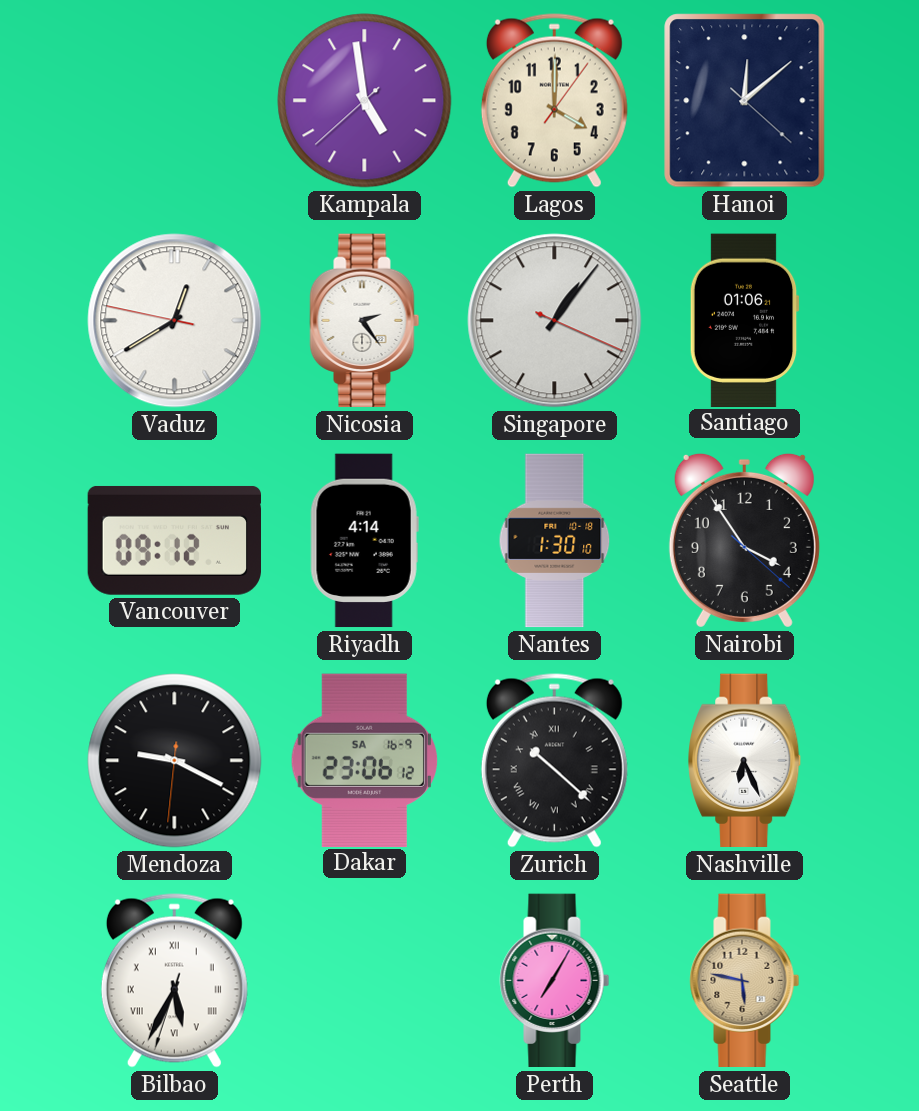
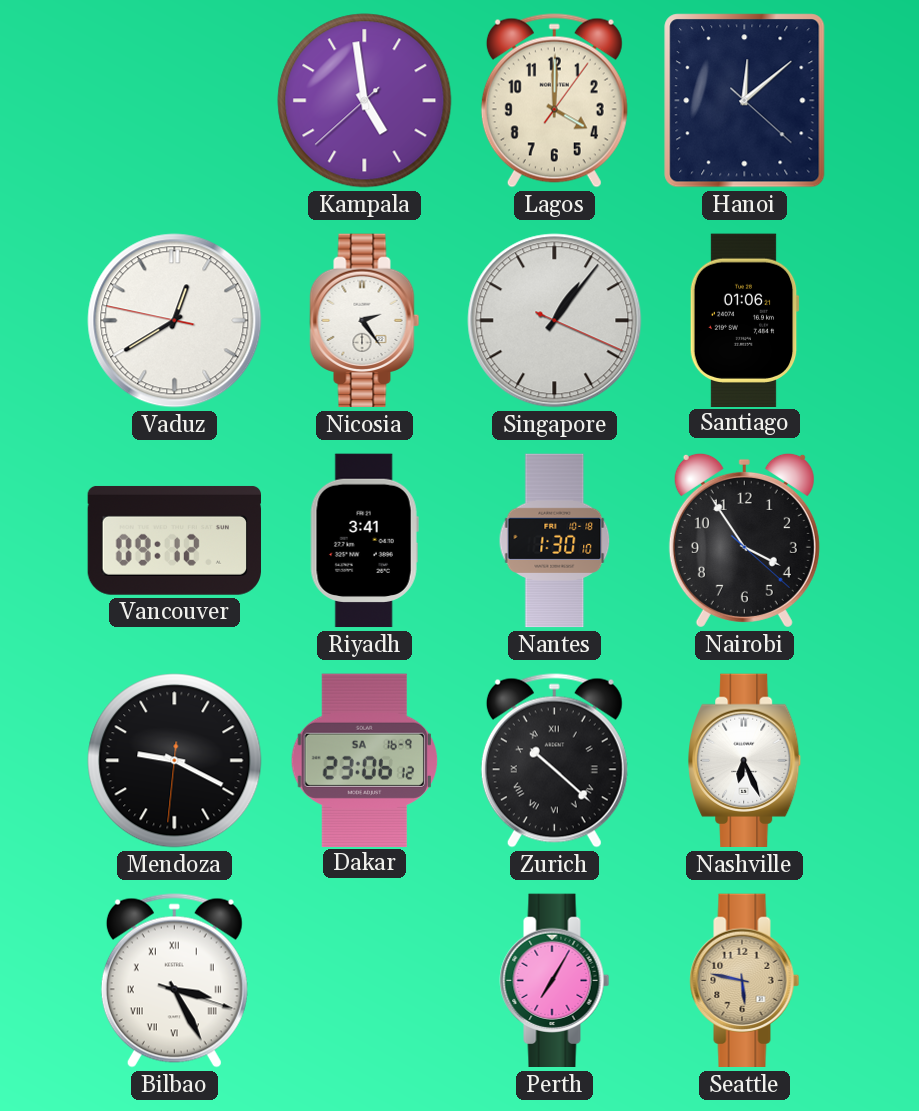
Riyadh: 4:14 -> 3:41
Bilbao: 5:34 -> 3:25
